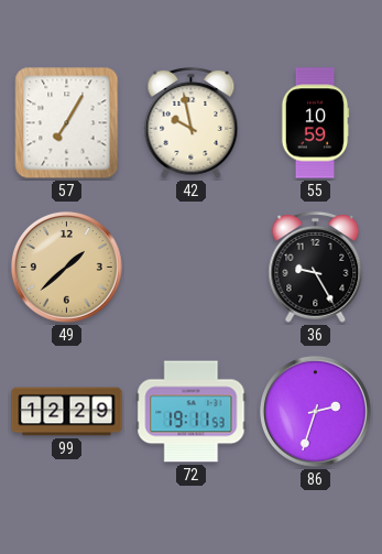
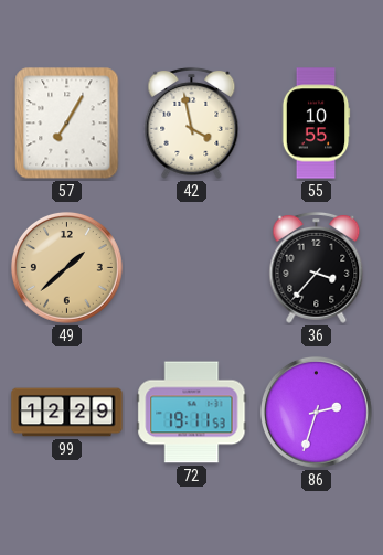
42: 9:58 -> 3:58
55: 10:59 -> 10:55
36: 9:25 -> 3:37
